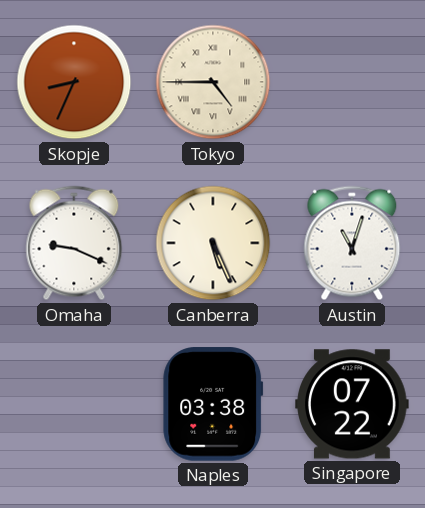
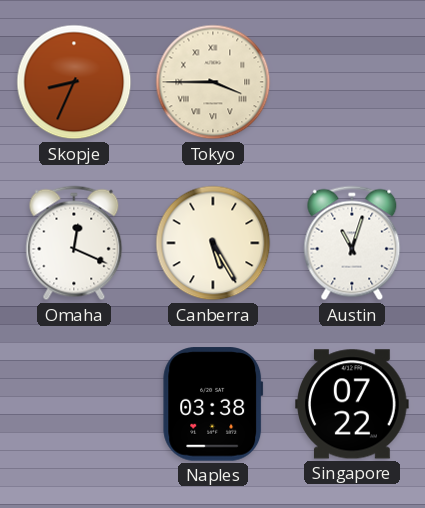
Tokyo: 4:45 -> 3:45
Omaha: 9:19 -> 12:19
Canberra: 5:26 -> 5:25
